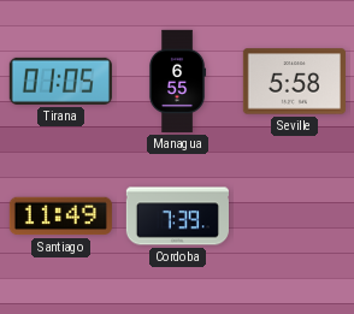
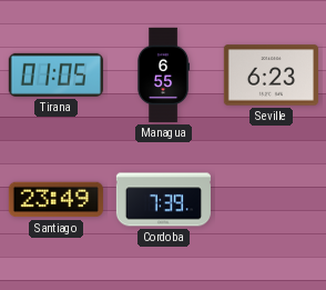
Seville: 5:58 -> 6:23
Santiago: 11:49 -> 23:49
